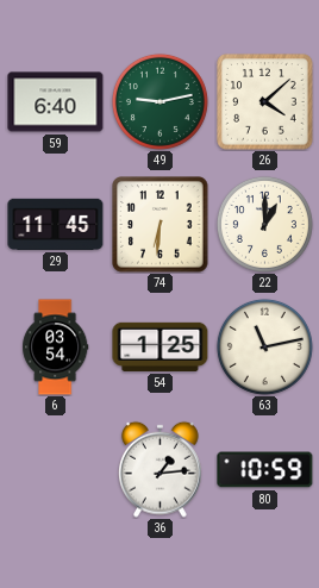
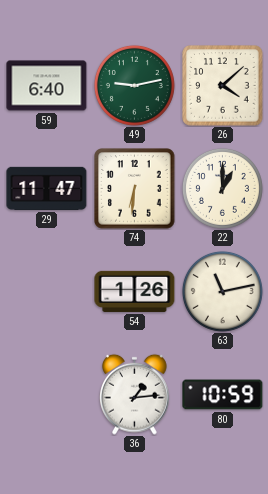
29: 11:45 -> 11:47
6: 03:54 -> none
54: 1:25 -> 1:26
